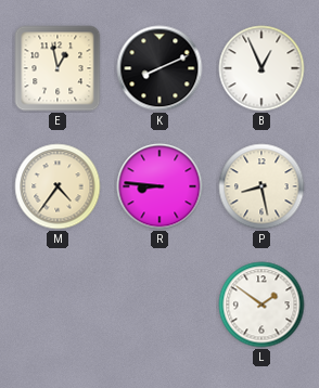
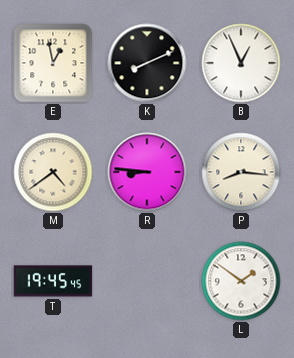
M: 4:36 -> 4:39
P: 8:28 -> 8:16
T: none -> 19:45
